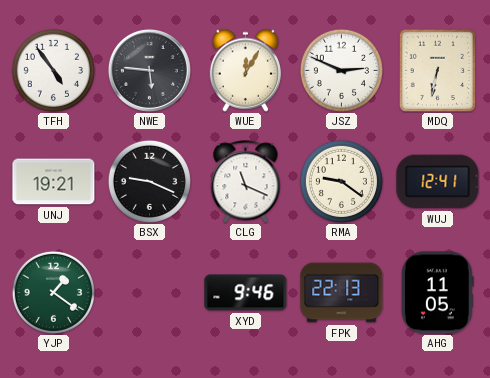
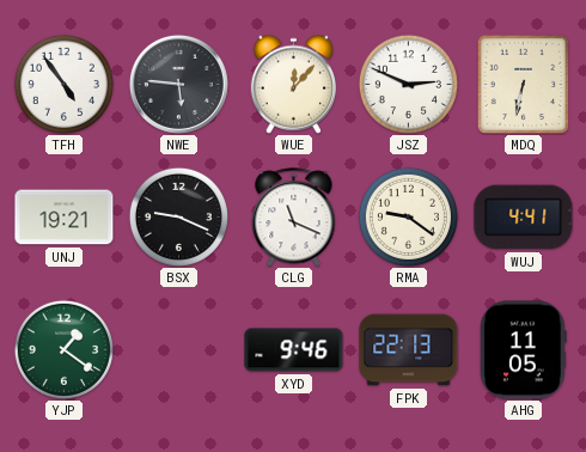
WUE: 12:05 -> 12:07
WUJ: 12:41 -> 4:41
